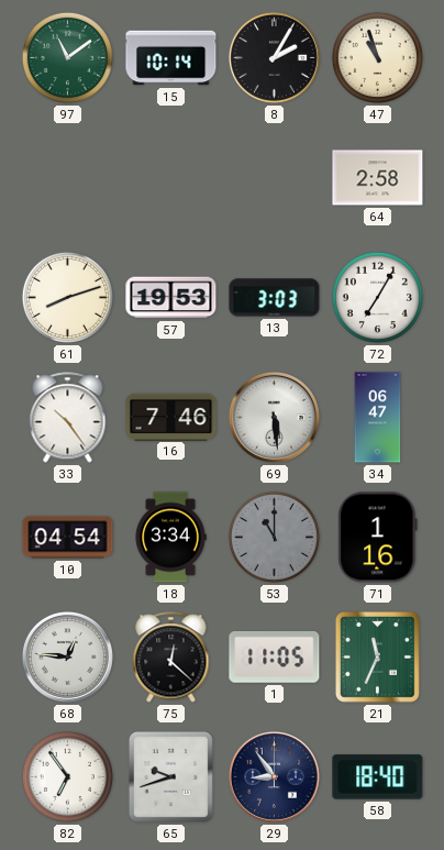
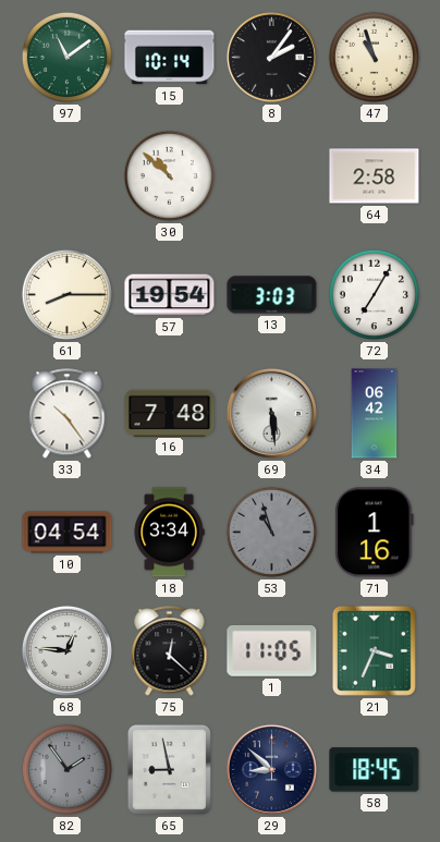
8: 2:05 -> 2:06
30: none -> 10:52
61: 8:12 -> 8:15
57: 19:53 -> 19:54
16: 7:46 -> 7:48
34: 06:47 -> 06:42
53: 11:00 -> 10:57
21: 11:34 -> 3:34
82: 6:54 -> 1:54
82 dial: white -> grey
65: 9:42 -> 8:58
29: 8:54 -> 8:52
58: 18:40 -> 18:45
